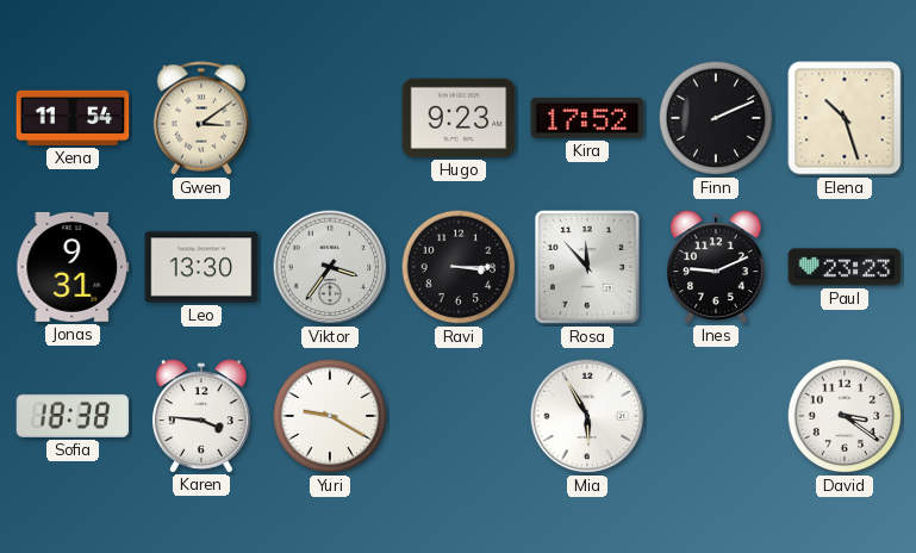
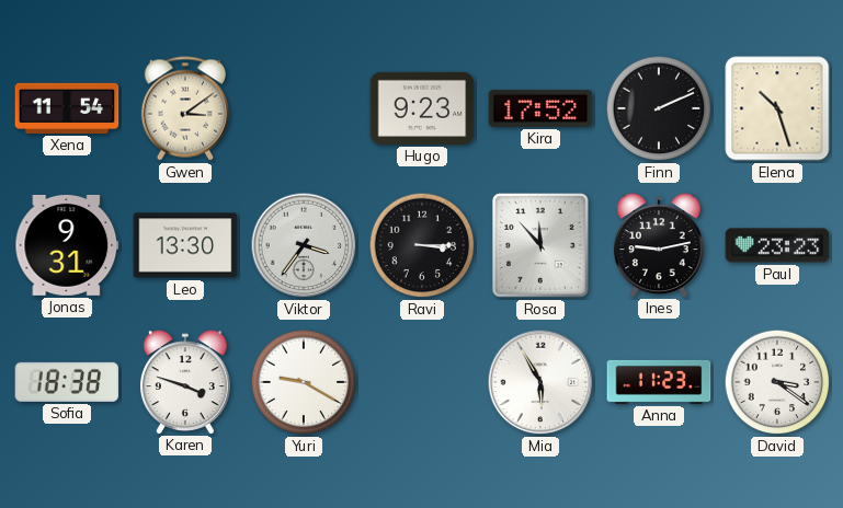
Ines: 9:11 -> 9:13
Karen: 3:46 -> 3:48
Anna: none -> 11:23
